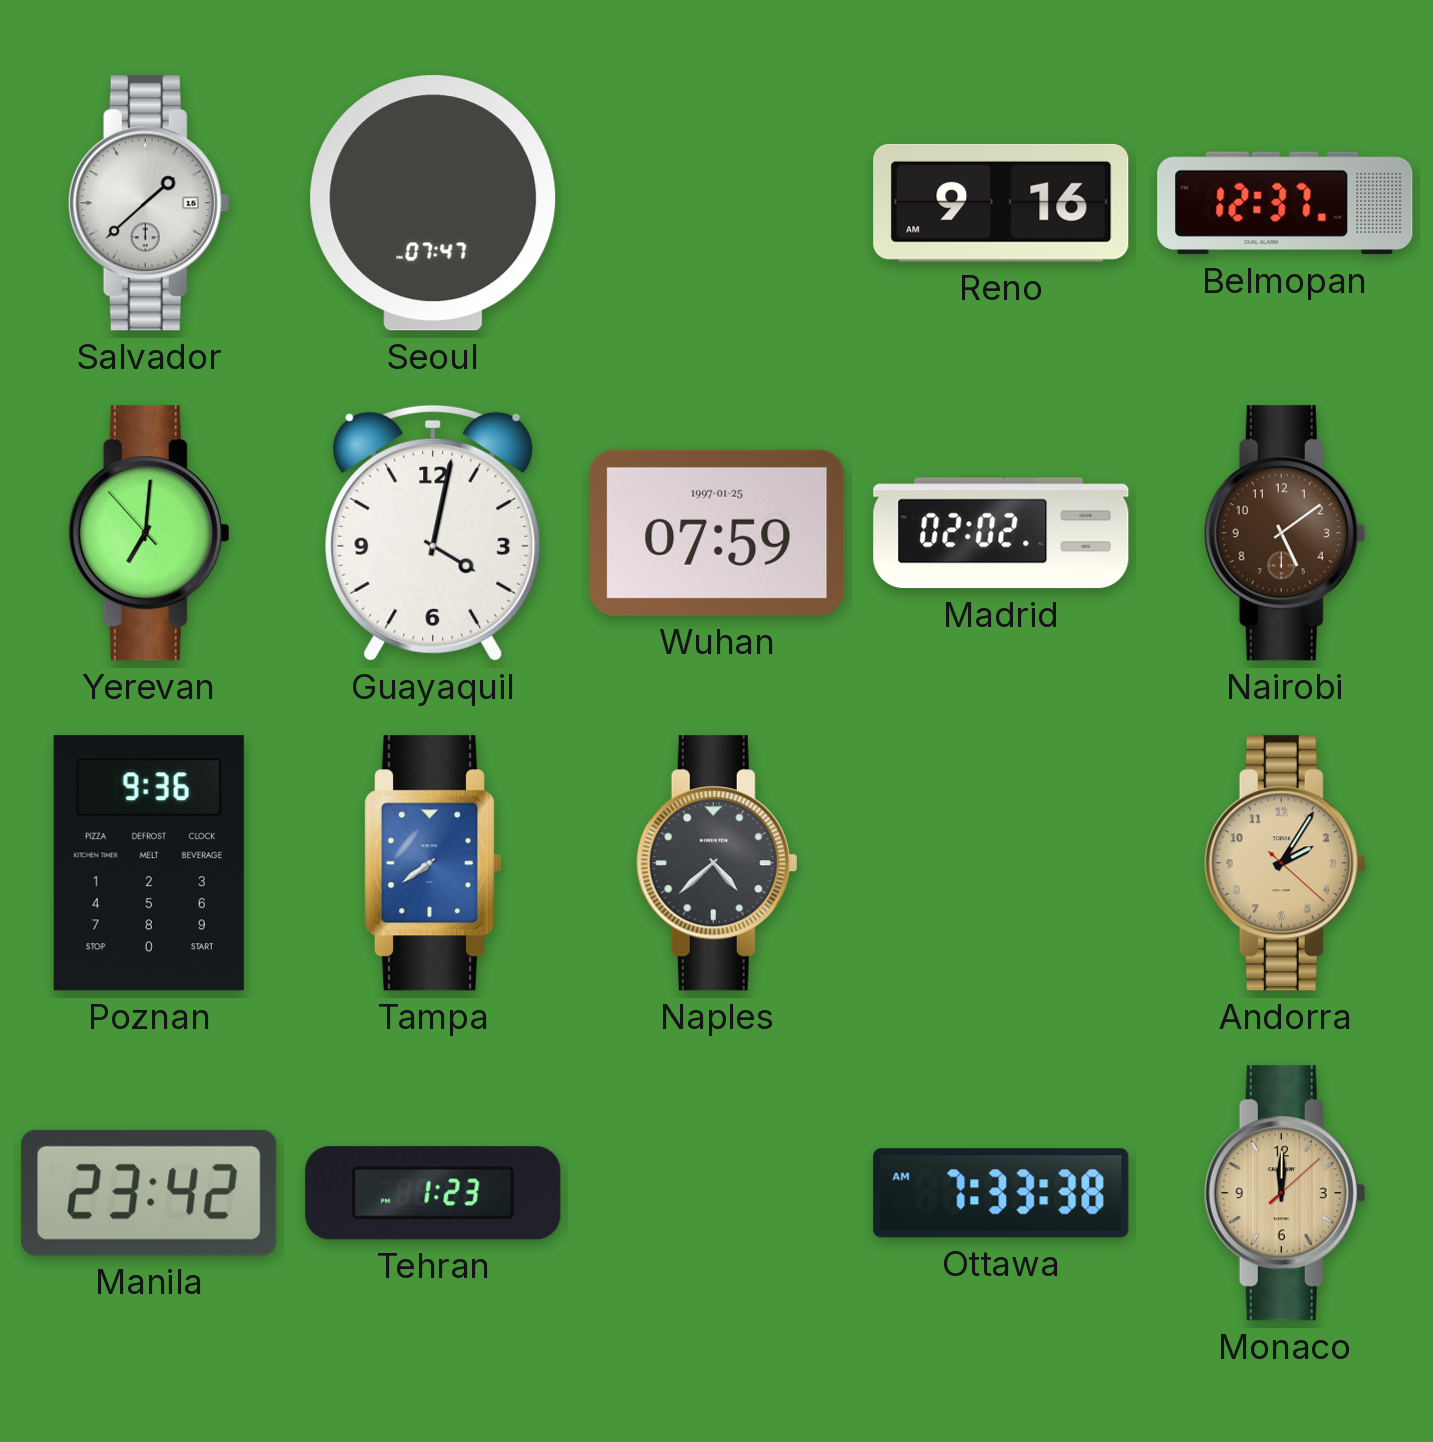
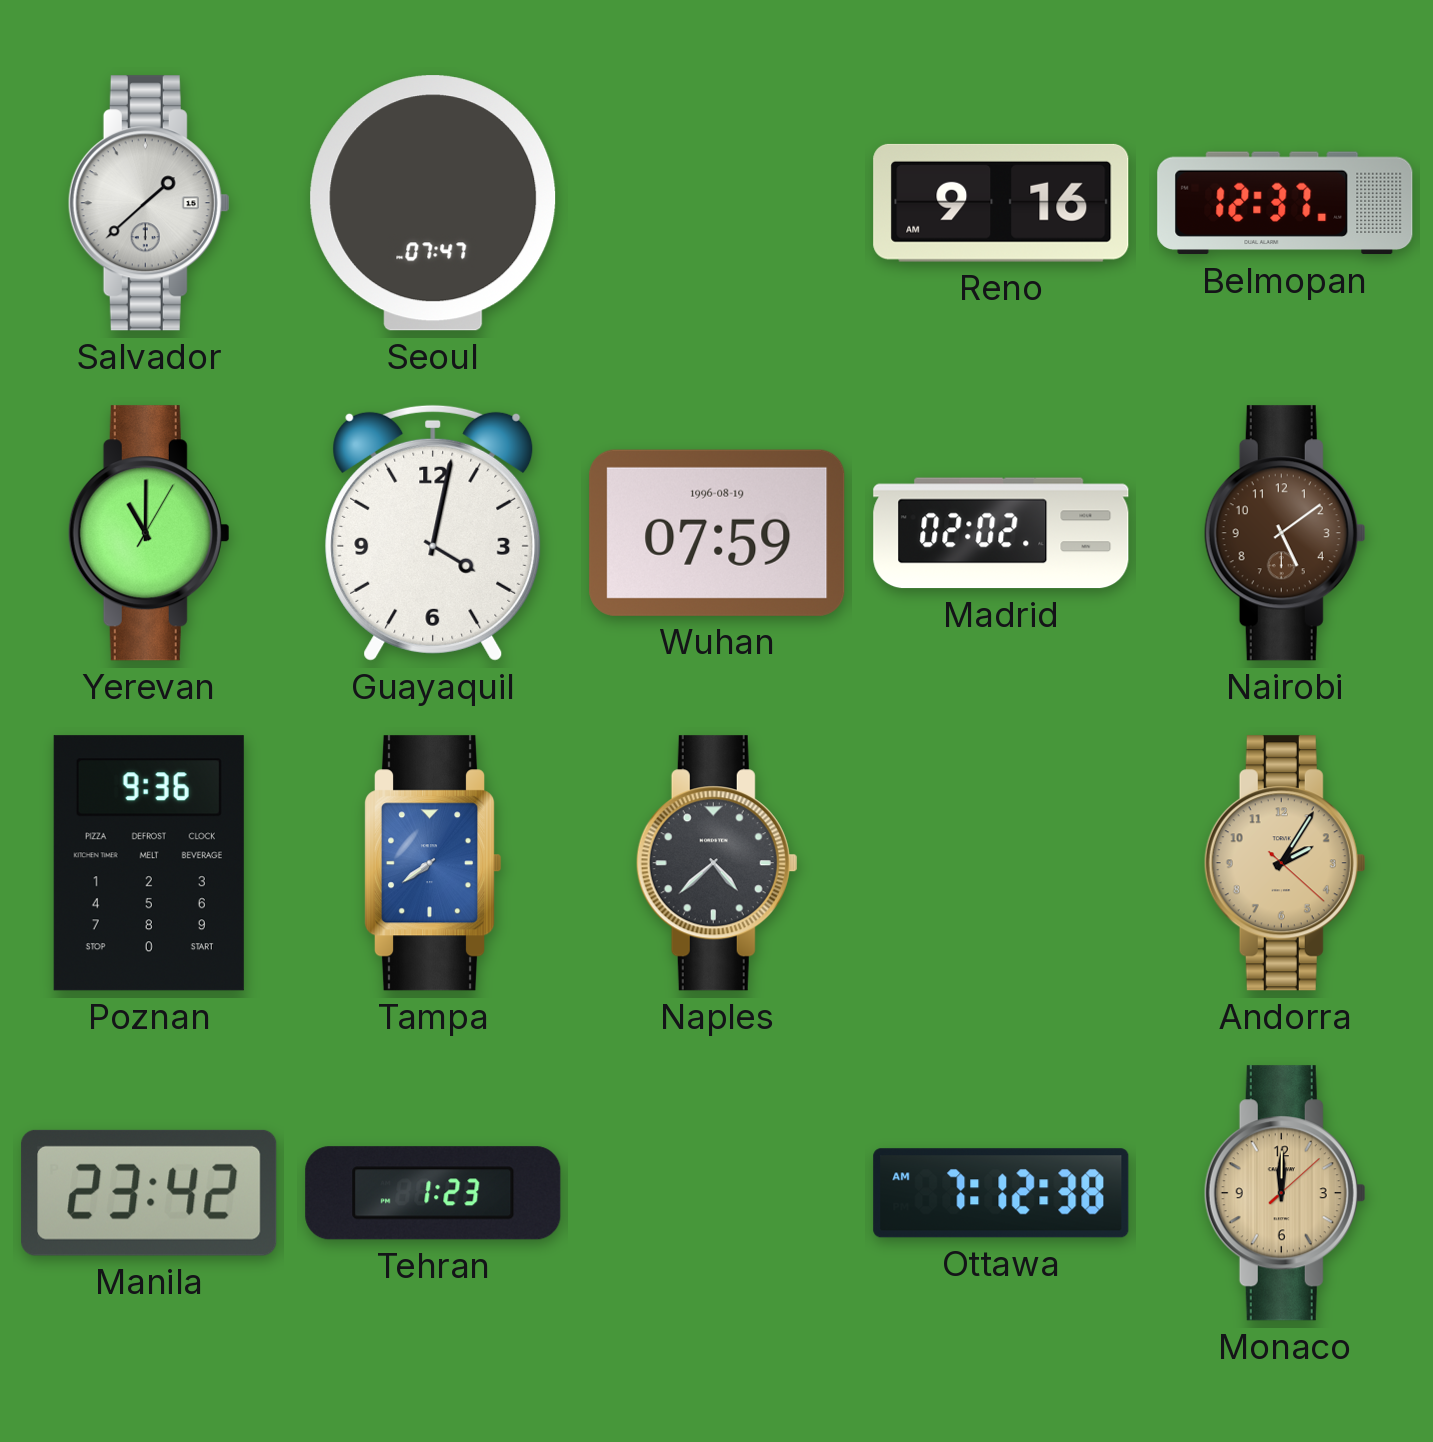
Yerevan: 7:00 -> 11:00
Wuhan date: 1997-01-25 -> 1996-08-19
Ottawa: 7:33 -> 7:12
